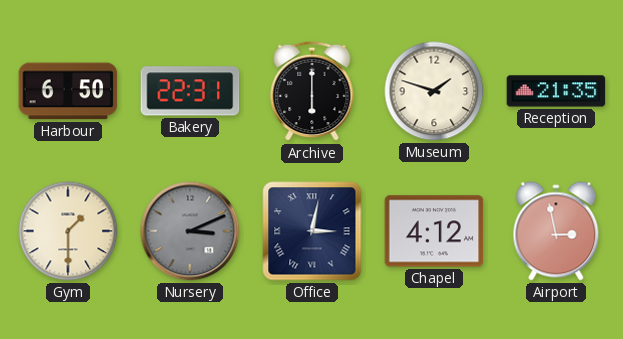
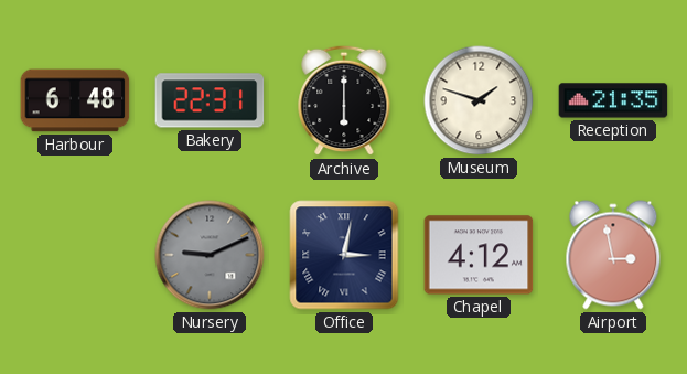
Harbour: 6:50 -> 6:48
Gym: 1:30 -> none
Nursery: 3:11 -> 9:11
